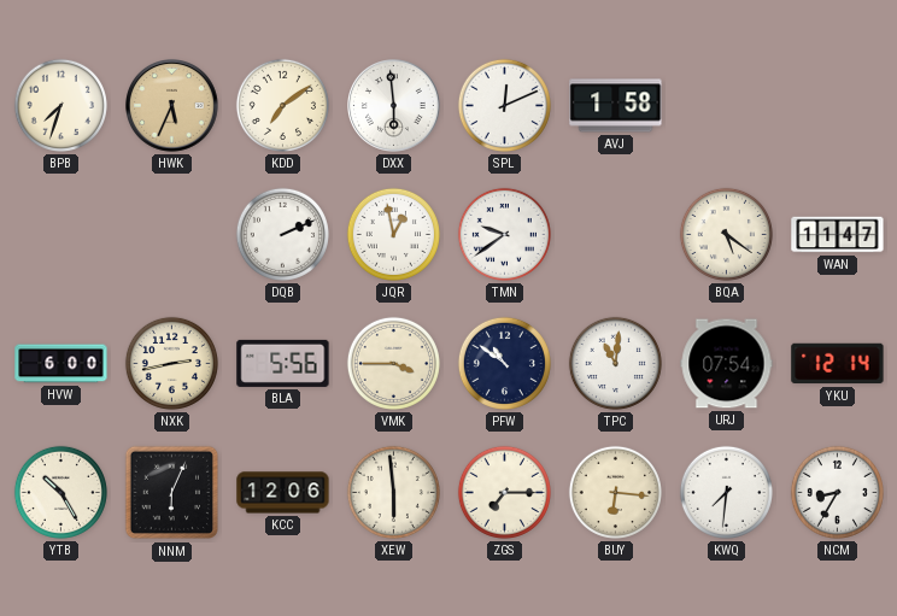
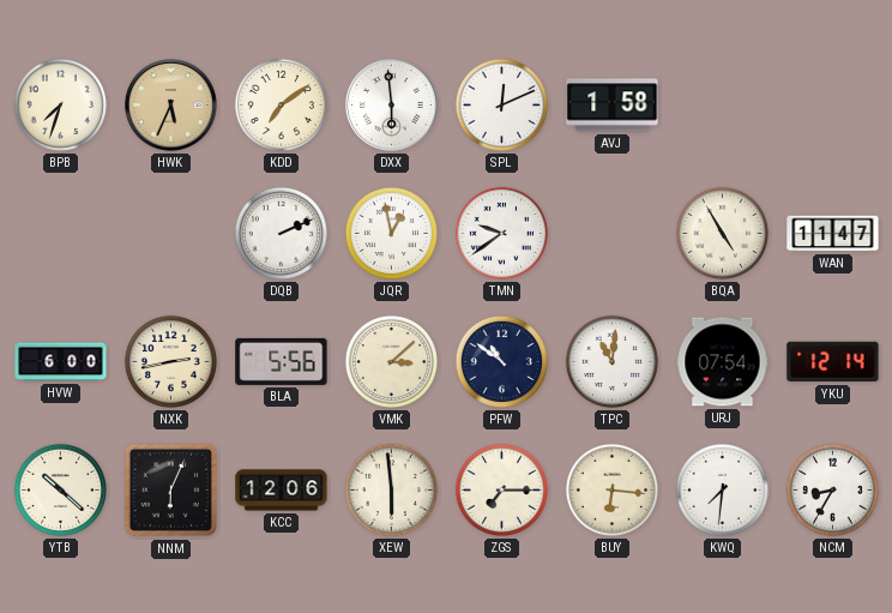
BQA: 5:21 -> 4:55
VMK: 3:45 -> 3:08
YTB: 10:25 -> 10:22
